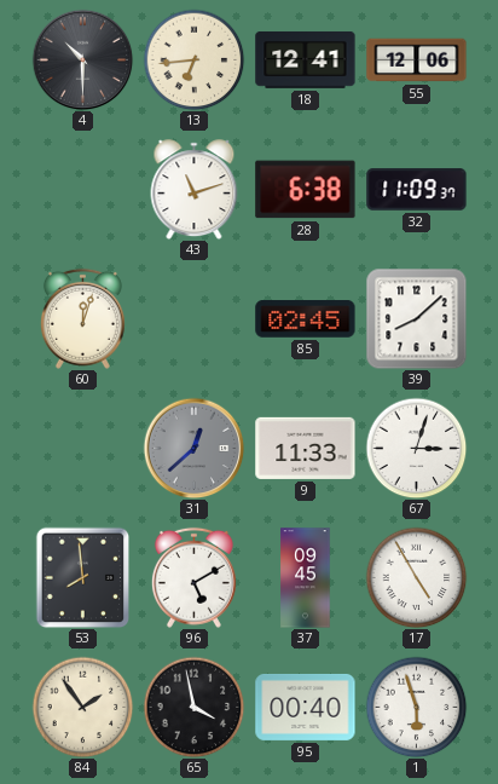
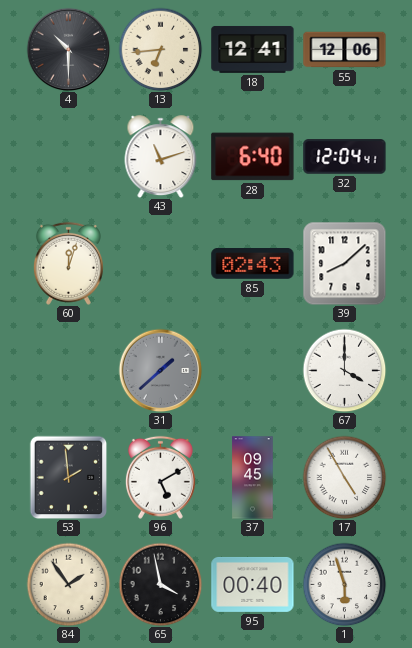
28: 6:38 -> 6:40
32: 11:09 -> 12:04
85: 02:45 -> 02:43
31: 12:38 -> 1:38
9: 11:33 -> none
67: 3:03 -> 4:00
53: 7:59 -> 1:59
